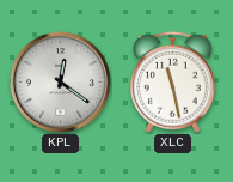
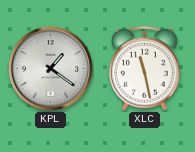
KPL: 12:21 -> 1:21
